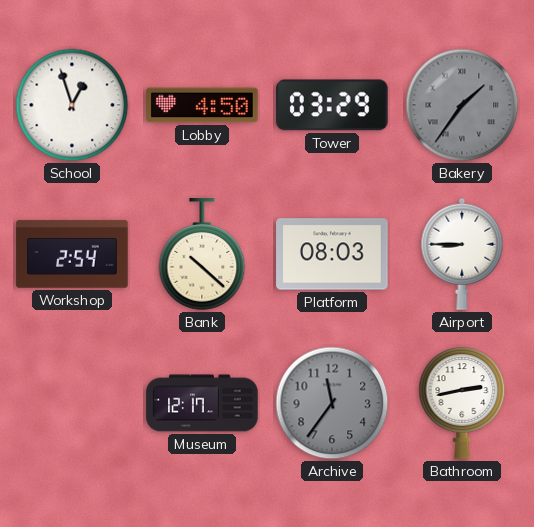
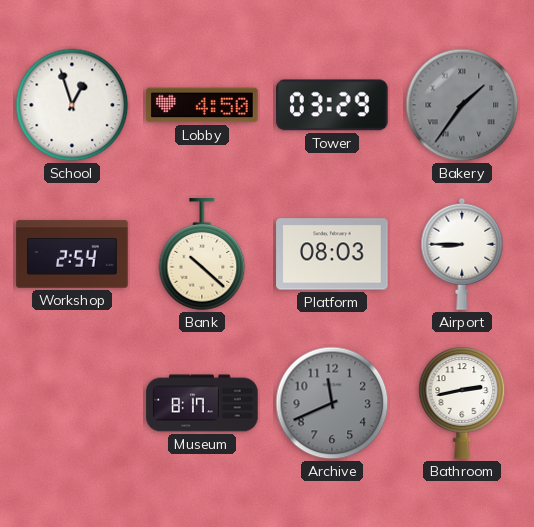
Museum: 12:17 -> 8:17
Archive: 11:36 -> 11:41
